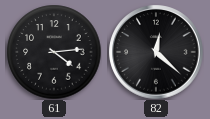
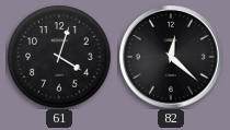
61: 4:14 -> 4:03
